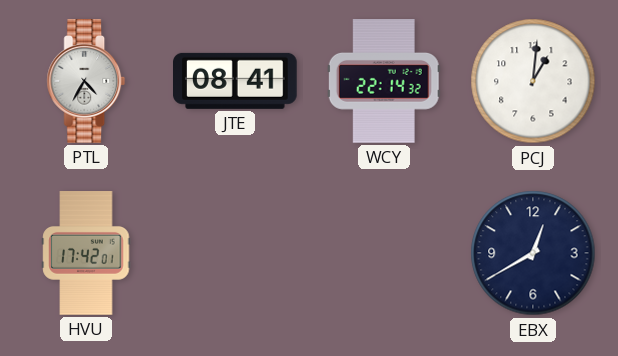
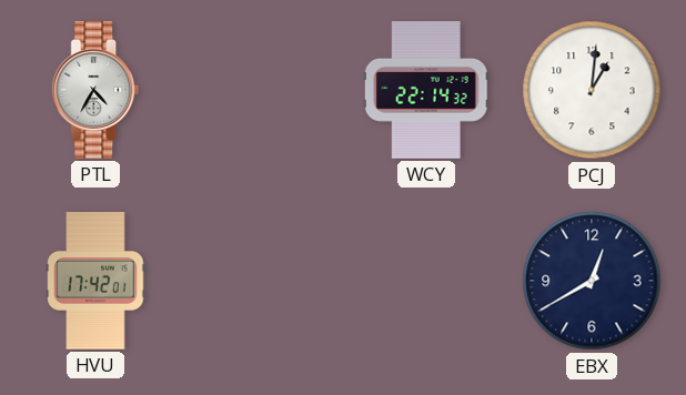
JTE: 08:41 -> none
